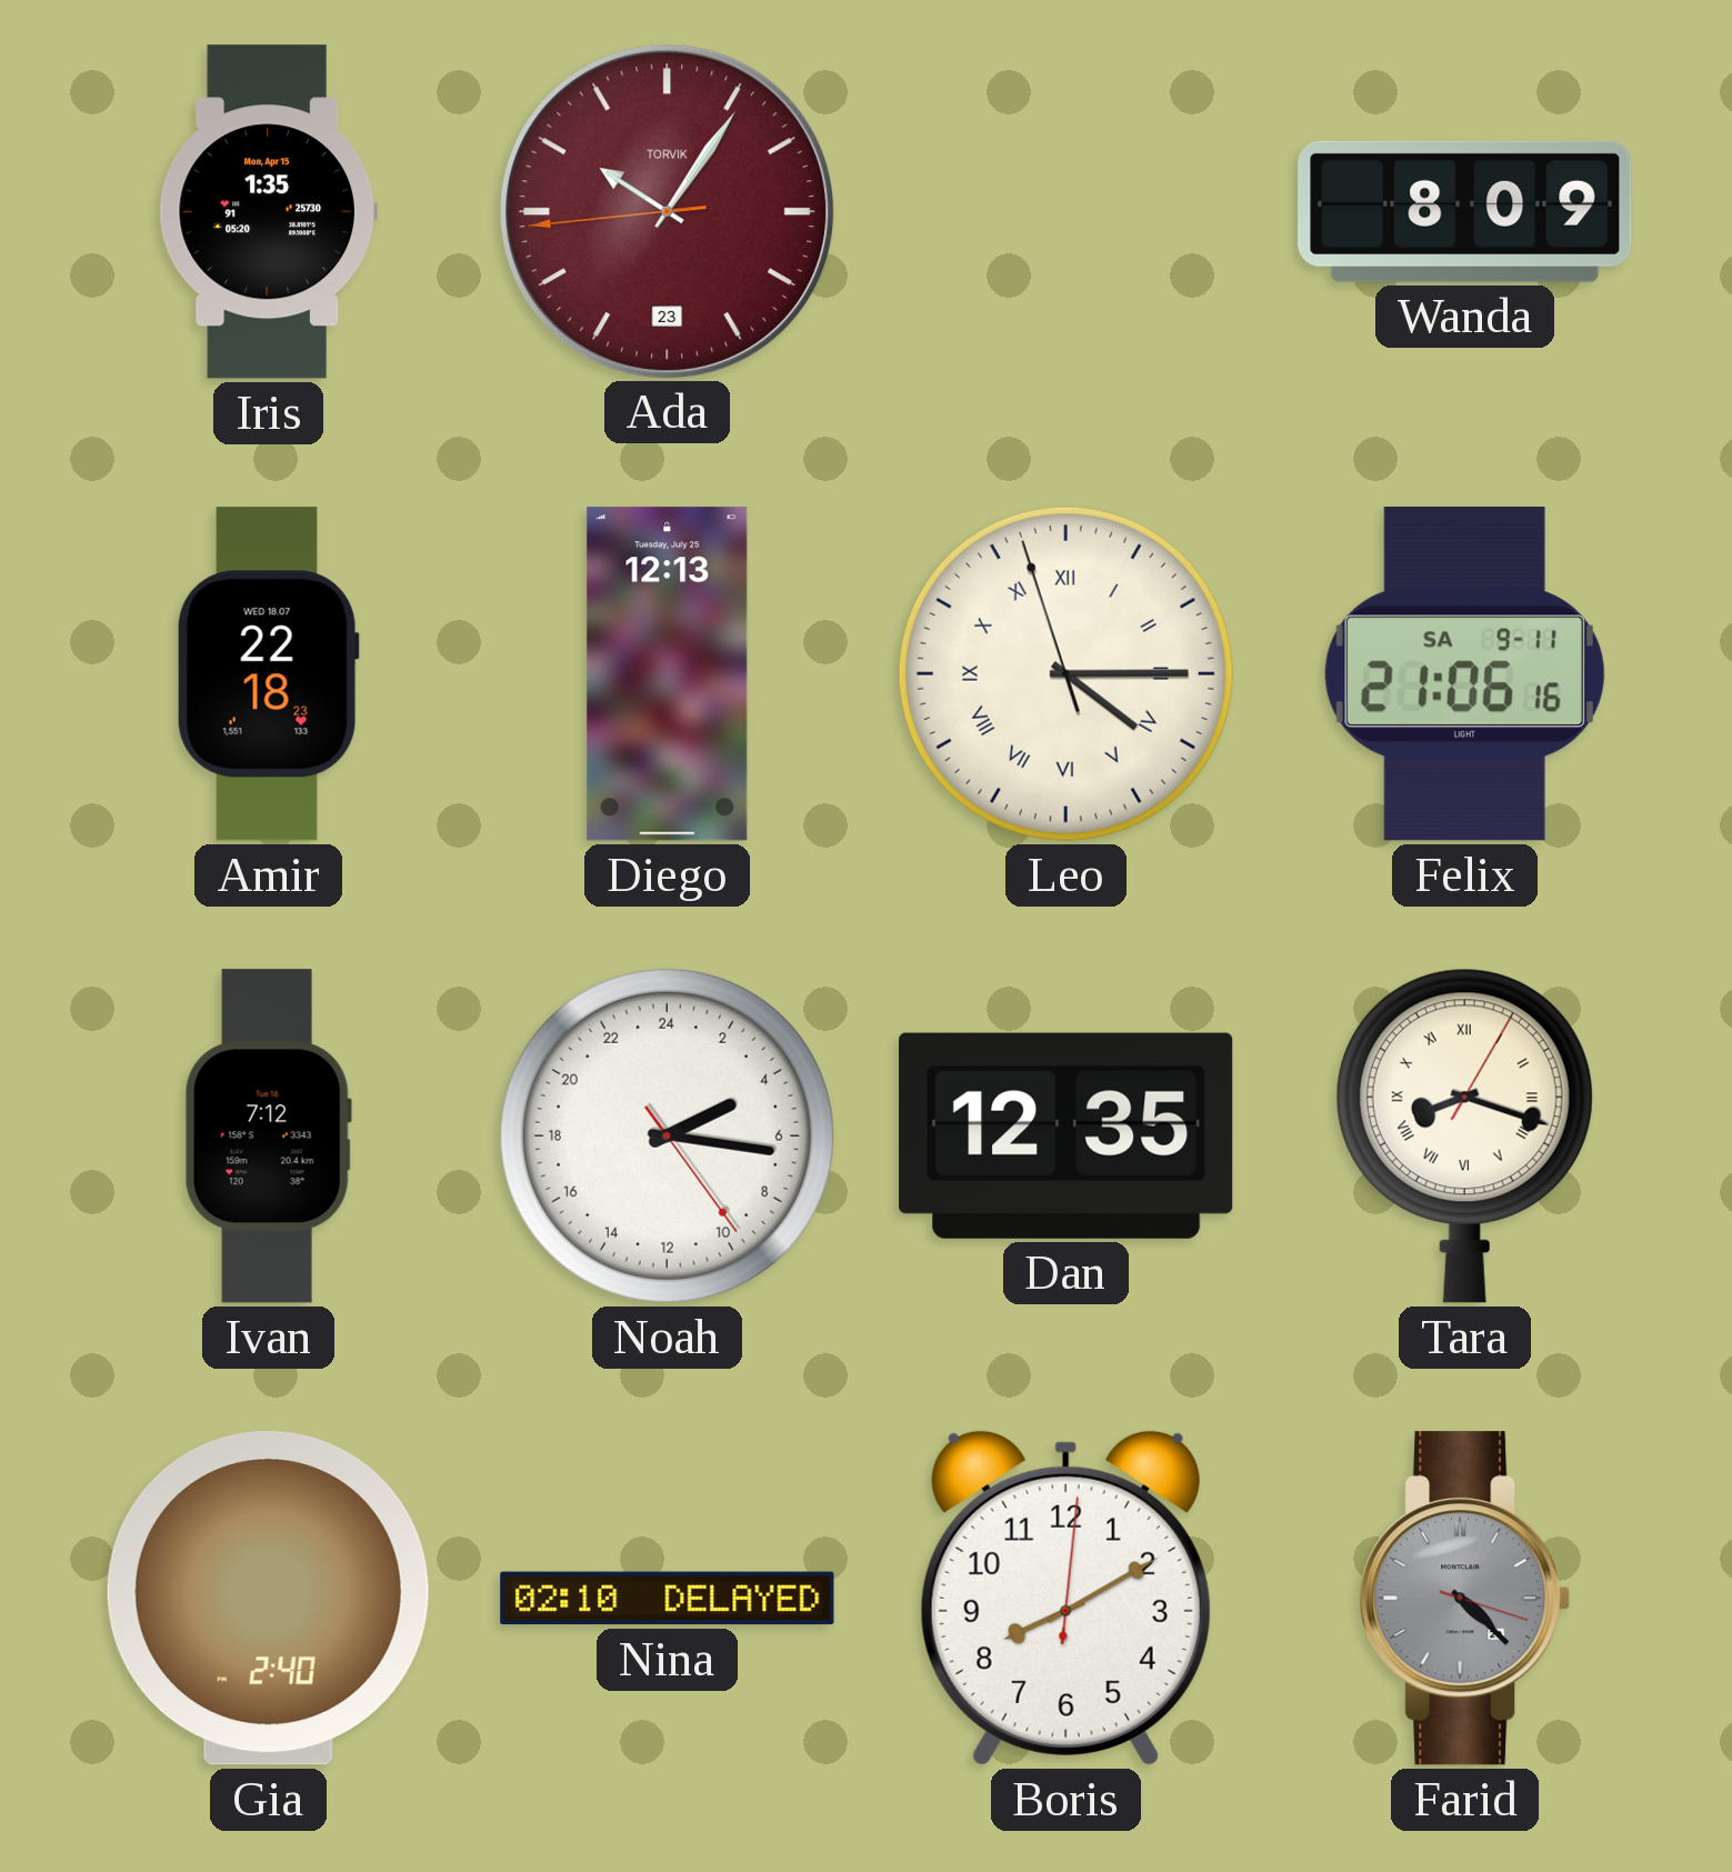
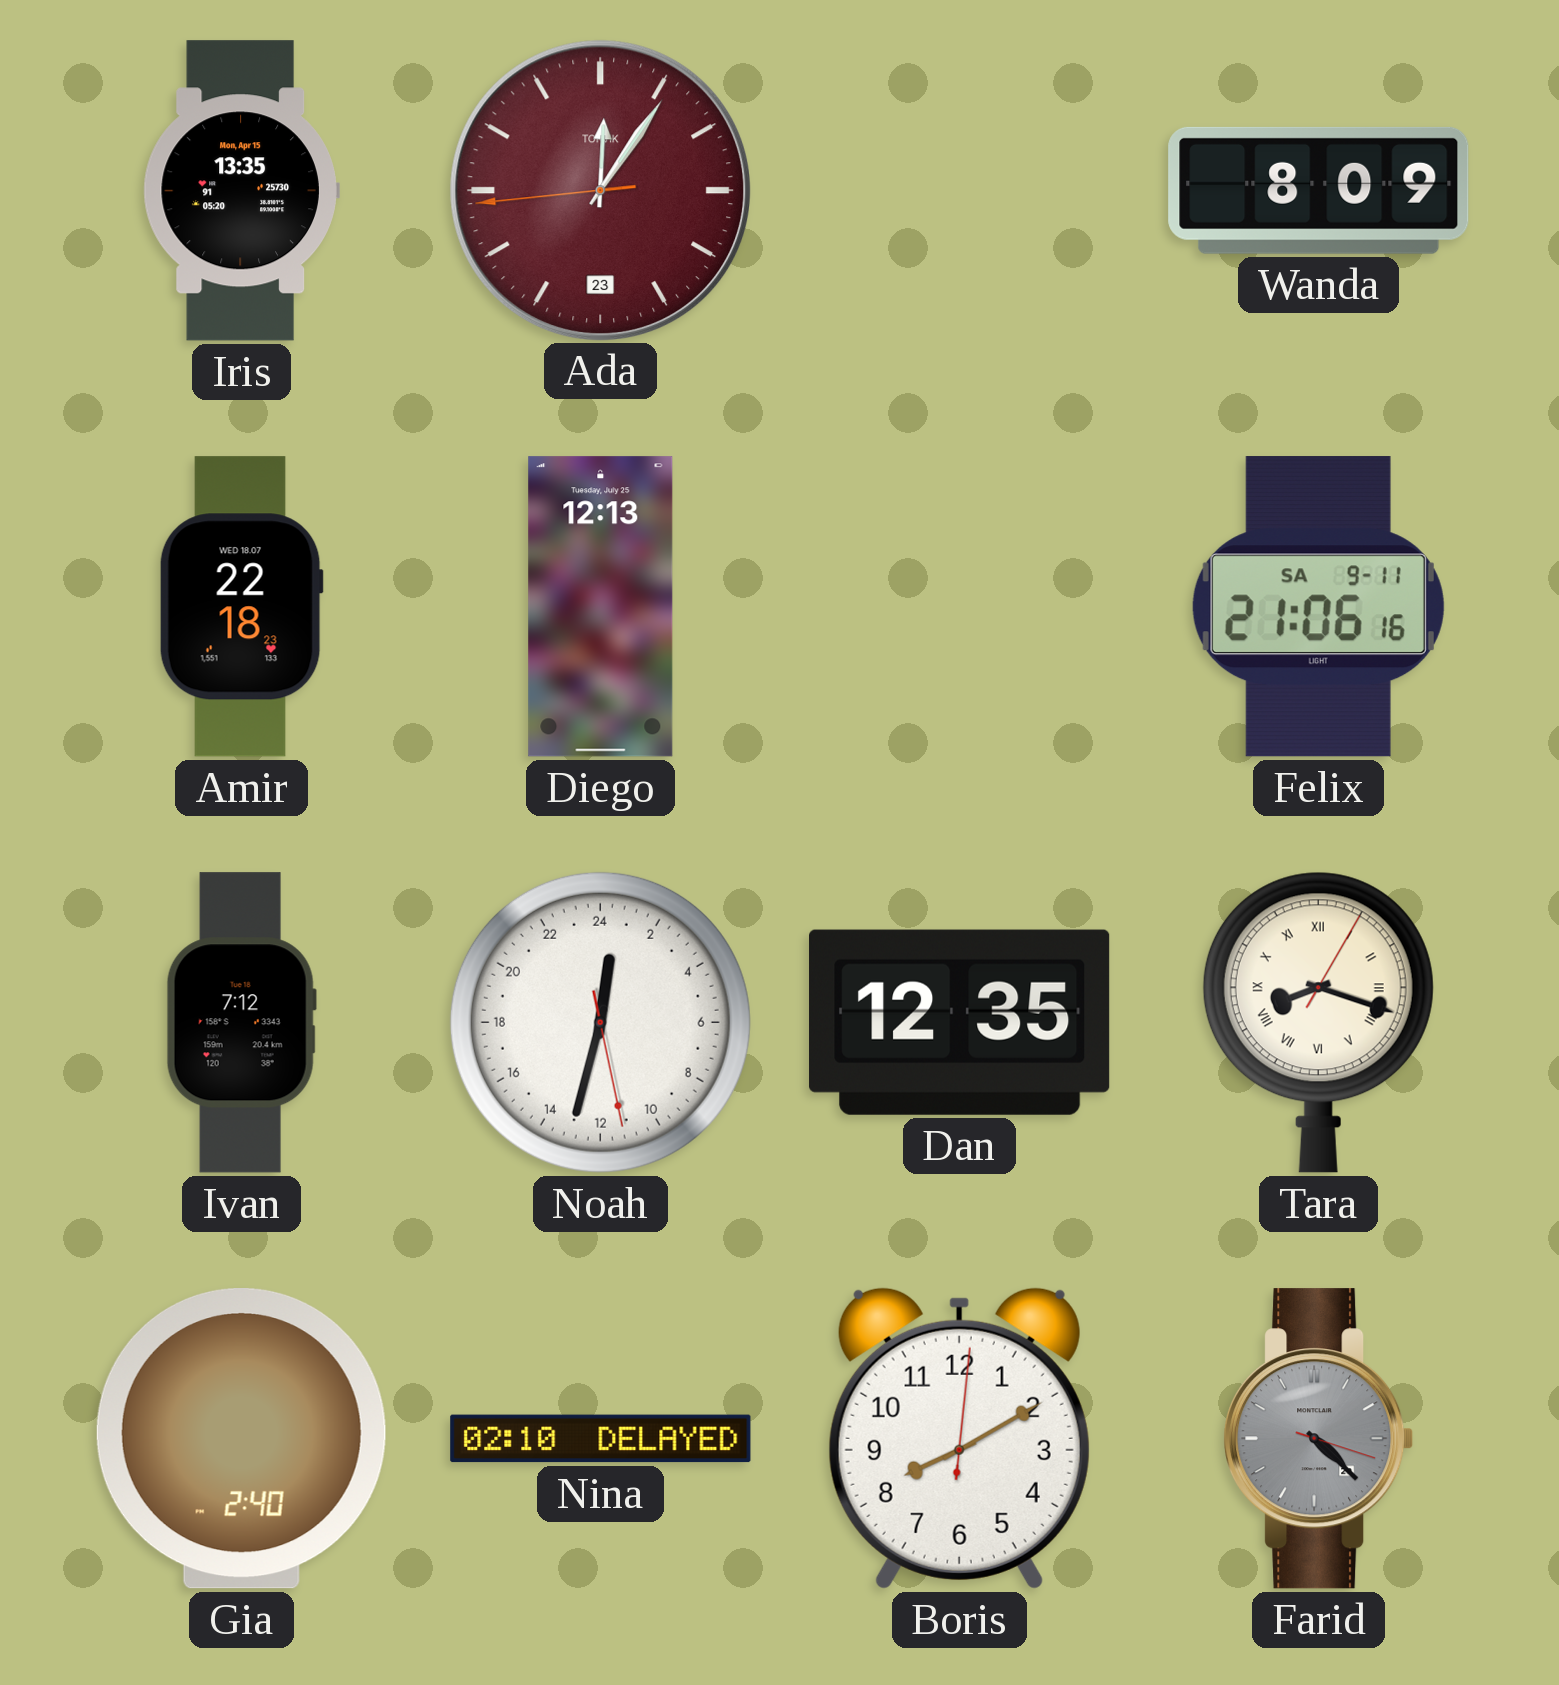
Iris: 1:35 -> 13:35
Ada: 10:05 -> 12:05
Leo: 4:14 -> none
Noah: 4:16 -> 0:32
